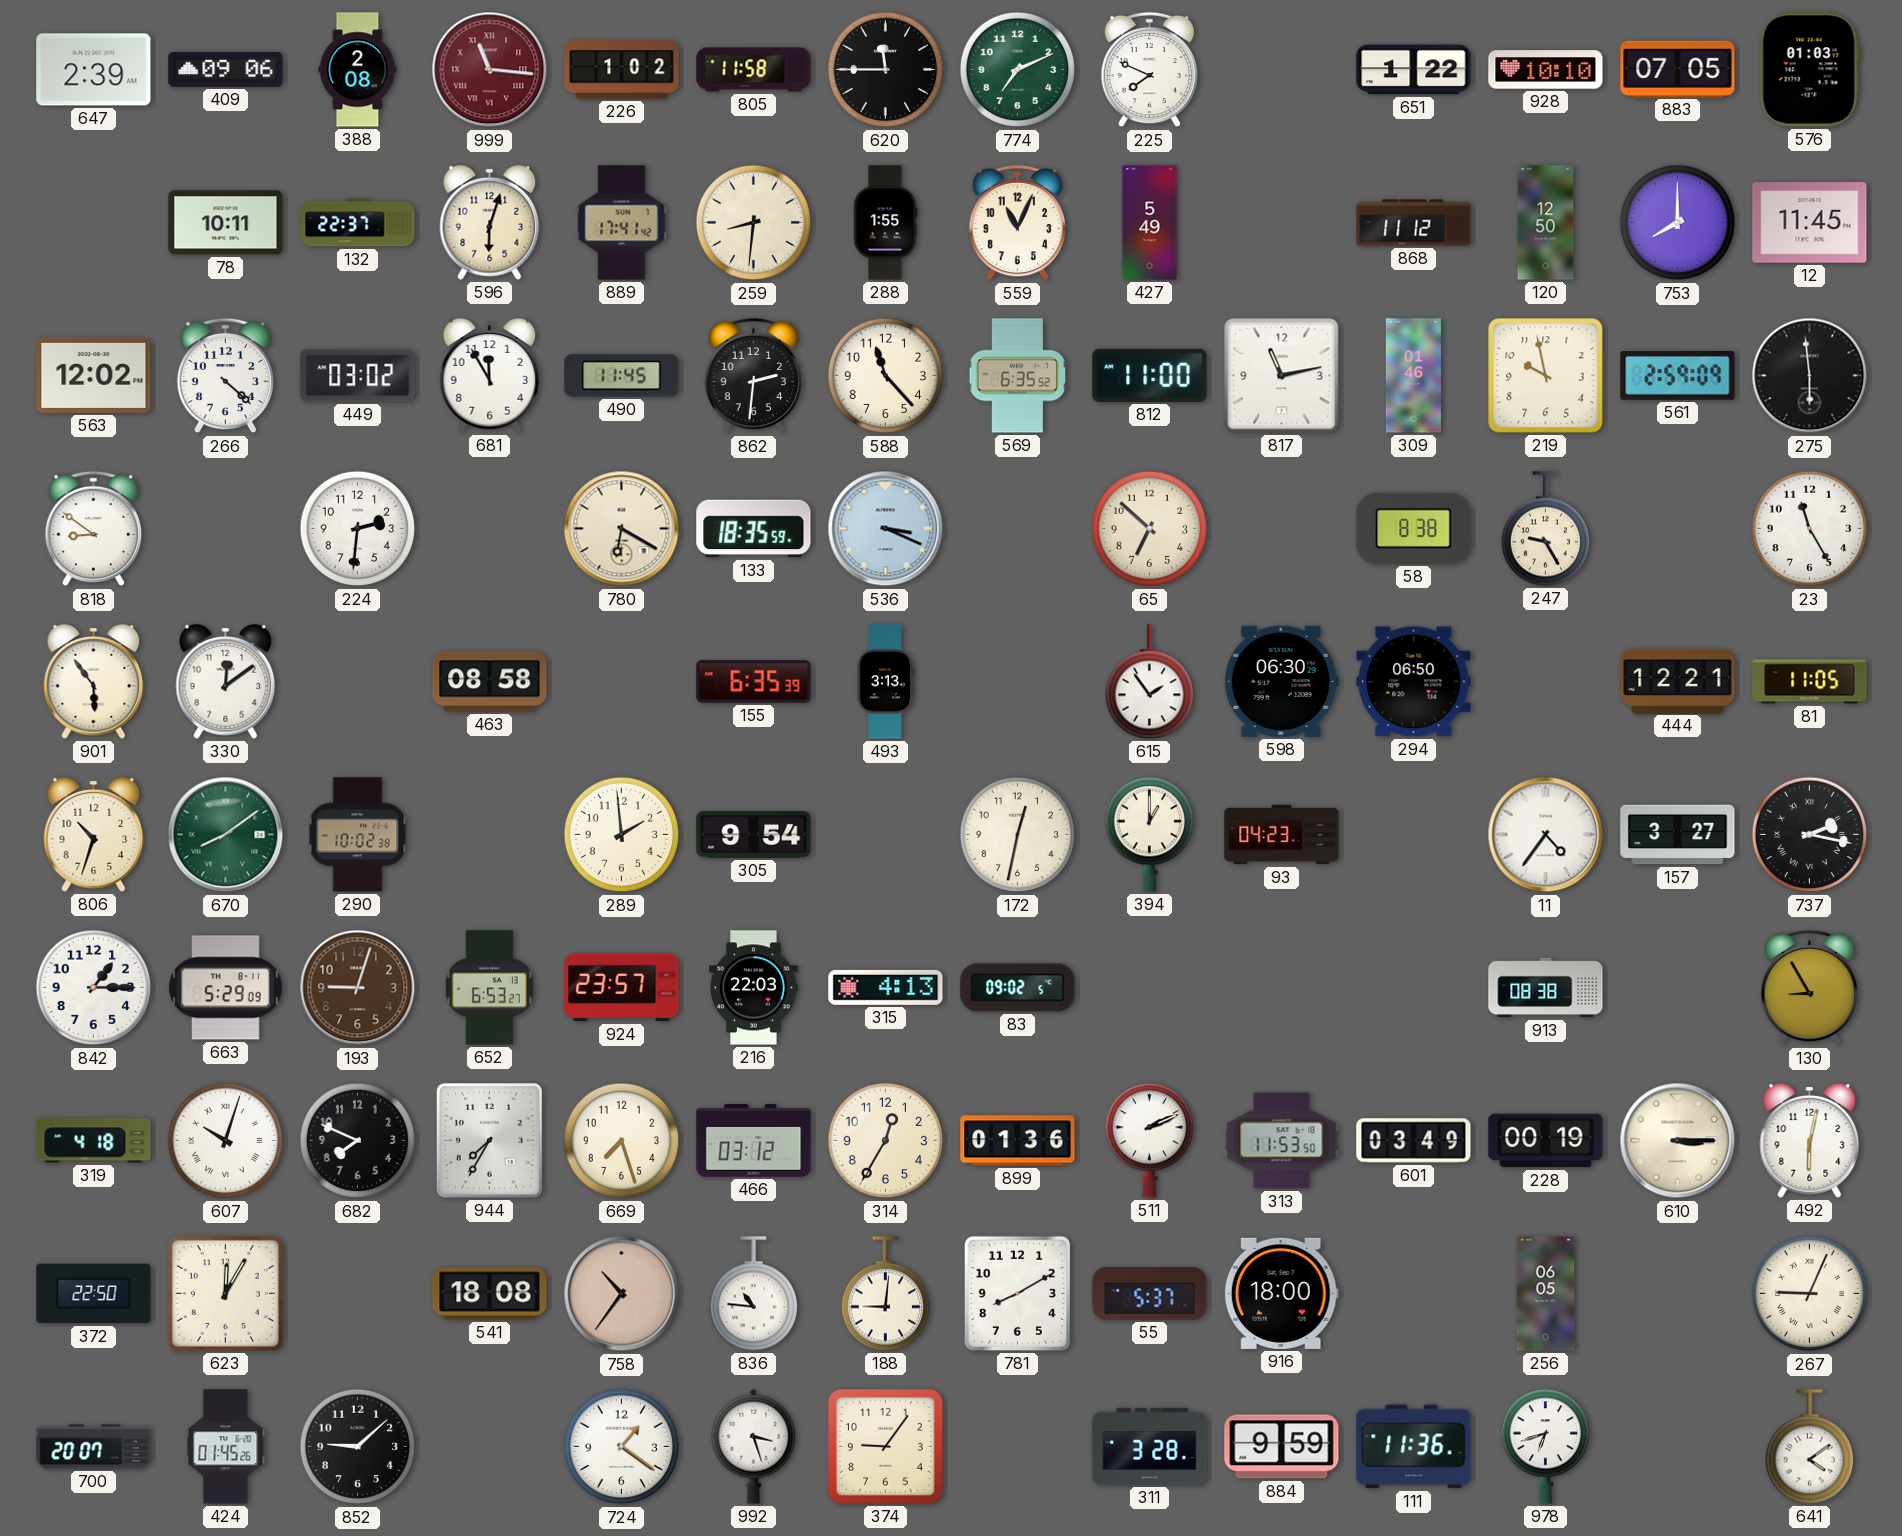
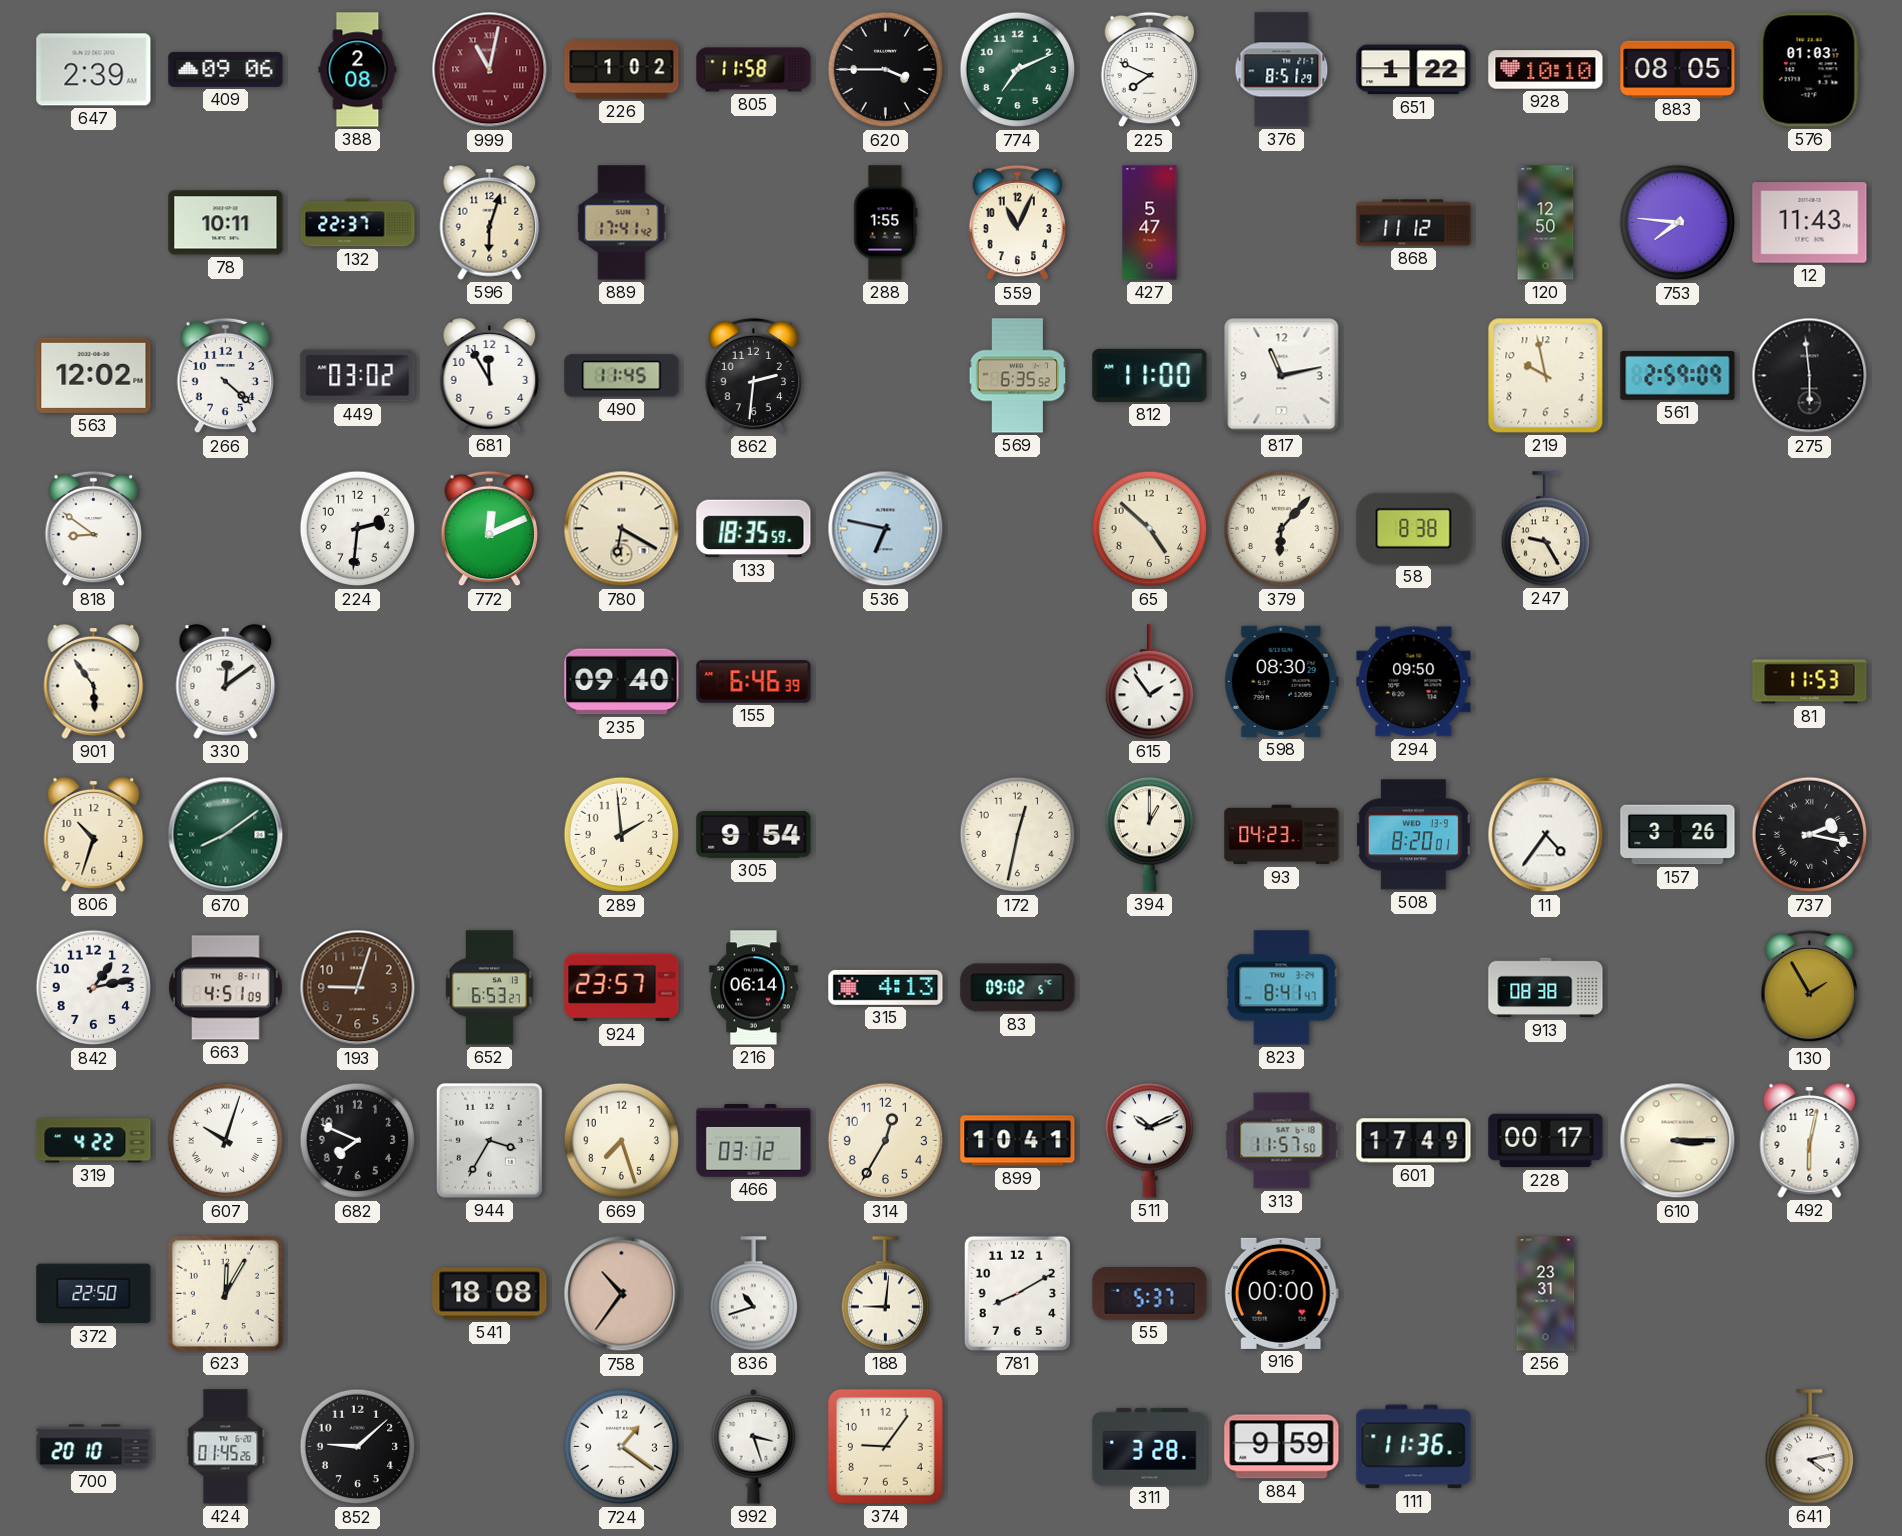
999: 11:16 -> 11:02
620: 11:45 -> 3:45
376: none -> 8:51
883: 07:05 -> 08:05
259: 8:31 -> none
427: 5:49 -> 5:47
753: 8:00 -> 7:46
12: 11:45 -> 11:43
588: 11:23 -> none
309: 01:46 -> none
772: none -> 12:11
536: 3:19 -> 6:47
65: 6:52 -> 4:52
379: none -> 6:07
23: 11:25 -> none
463: 08:58 -> none
235: none -> 09:40
155: 6:35 -> 6:46
493: 3:13 -> none
598: 06:30 -> 08:30
294: 06:50 -> 09:50
444: 12:21 -> none
81: 11:05 -> 11:53
290: 10:02 -> none
508: none -> 8:20
157: 3:27 -> 3:26
842: 1:15 -> 1:13
663: 5:29 -> 4:51
216: 22:03 -> 06:14
823: none -> 8:41
130: 8:55 -> 1:55
319: 4:18 -> 4:22
944: 7:35 -> 3:35
899: 01:36 -> 10:41
511: 2:11 -> 10:11
313: 11:53 -> 11:57
601: 03:49 -> 17:49
228: 00:19 -> 00:17
836: 10:46 -> 10:42
916: 18:00 -> 00:00
256: 06:05 -> 23:31
267: 9:04 -> none
700: 20:07 -> 20:10
978: 6:42 -> none
641: 4:09 -> 4:13
